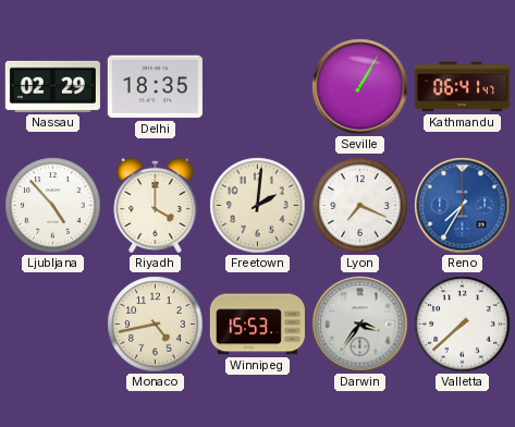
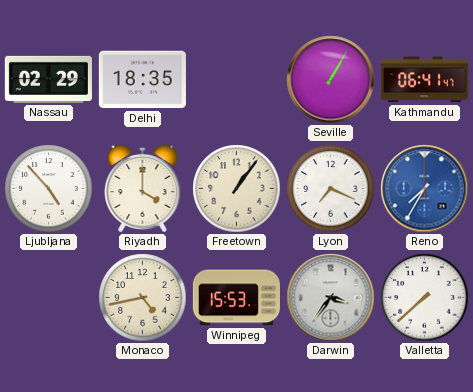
Freetown: 2:01 -> 1:06
